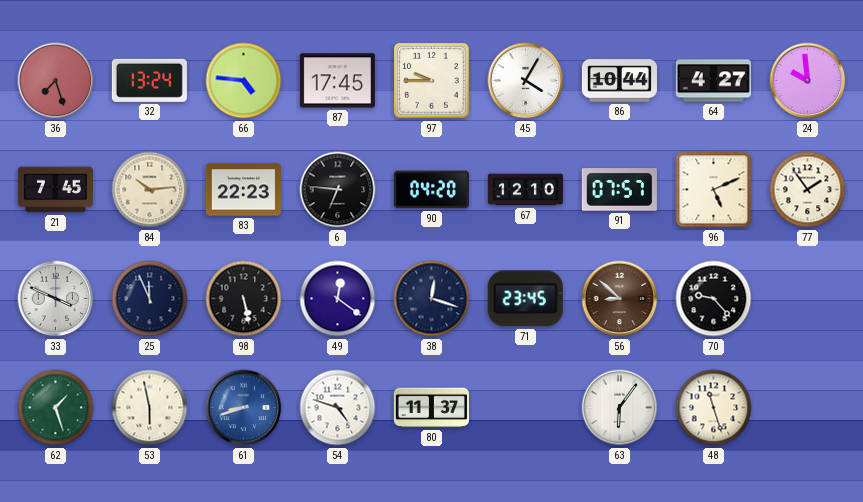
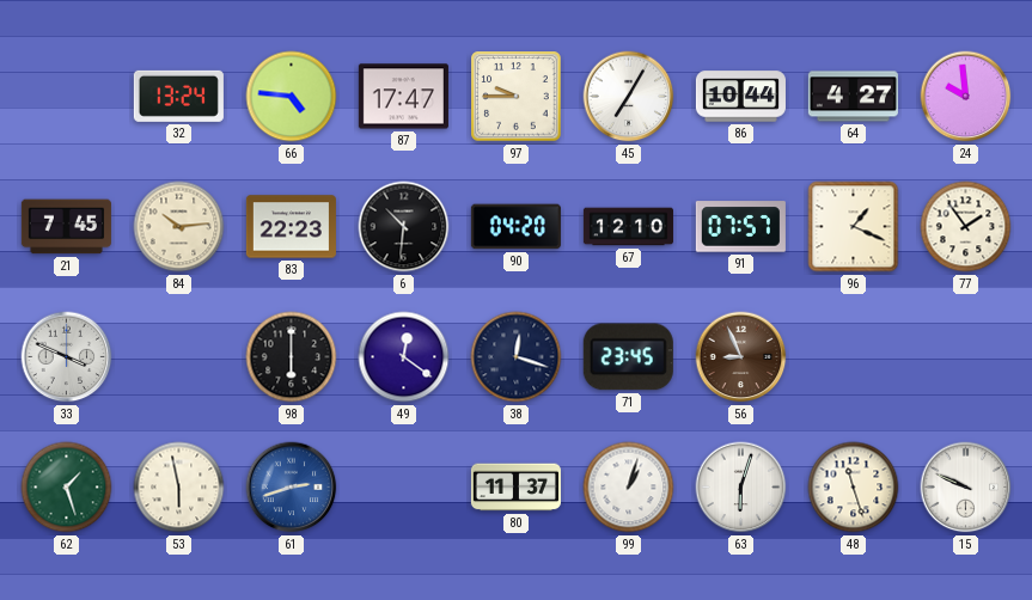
36: 7:27 -> none
87: 17:45 -> 17:47
45: 4:05 -> 7:05
6: 6:46 -> 10:31
96: 5:11 -> 1:19
25: 11:56 -> none
98: 5:28 -> 6:00
56: 8:52 -> 8:56
70: 9:23 -> none
61: 8:42 -> 2:42
54: 4:48 -> none
99: none -> 1:03
63: 6:06 -> 6:03
15: none -> 9:49
